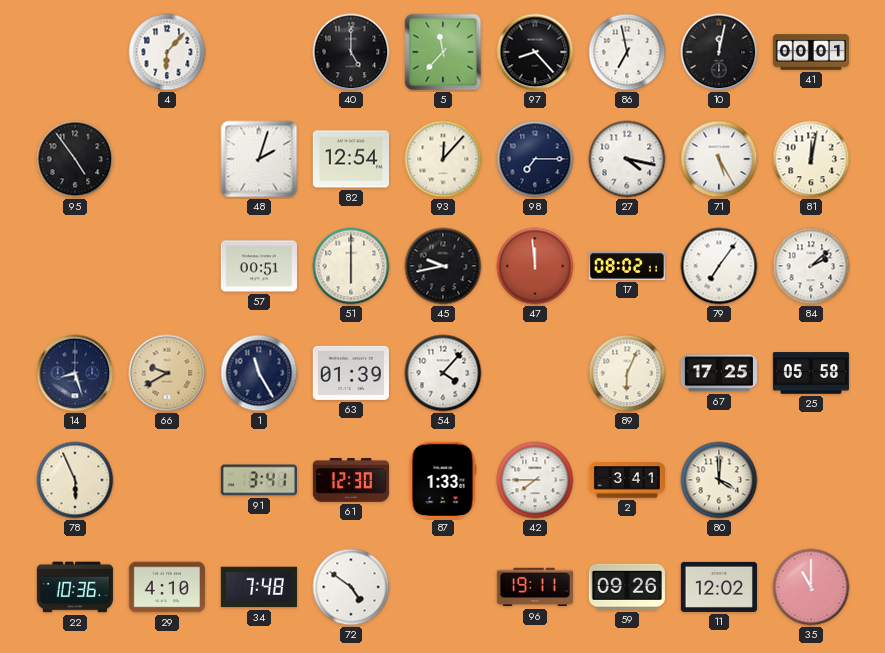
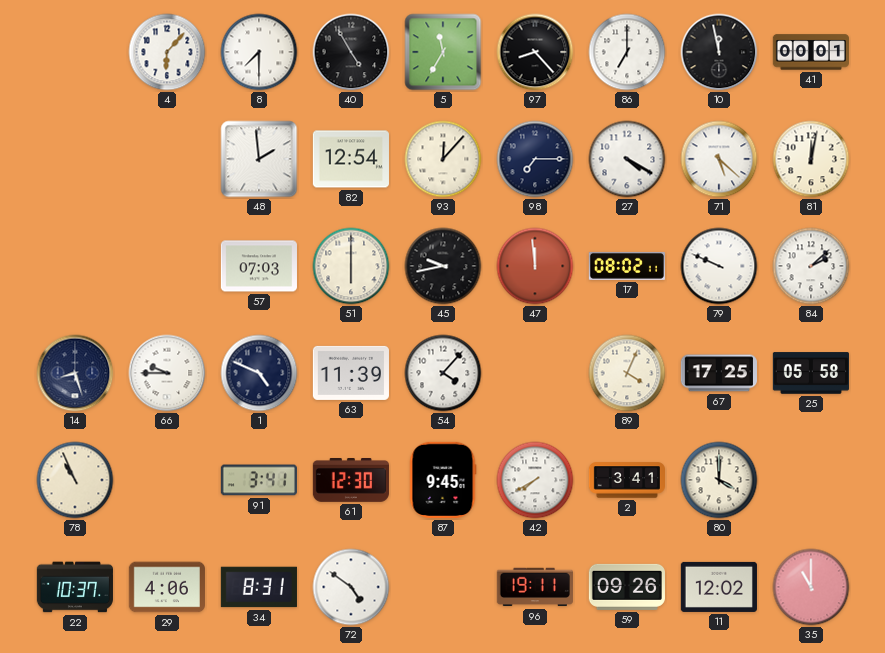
8: none -> 7:30
40: 5:00 -> 4:55
5: 11:37 -> 11:35
86: 6:58 -> 7:00
10: 12:02 -> 11:58
95: 4:54 -> none
48: 2:03 -> 1:59
27: 4:17 -> 4:20
71: 5:25 -> 5:22
57: 00:51 -> 07:03
79: 7:06 -> 9:49
66: 9:40 -> 9:45
66 dial: champagne -> white
1: 11:25 -> 4:49
63: 01:39 -> 11:39
89: 6:04 -> 4:04
78: 5:56 -> 10:56
87: 1:33 -> 9:45
42: 7:45 -> 7:40
22: 10:36 -> 10:37
29: 4:10 -> 4:06
34: 7:48 -> 8:31
